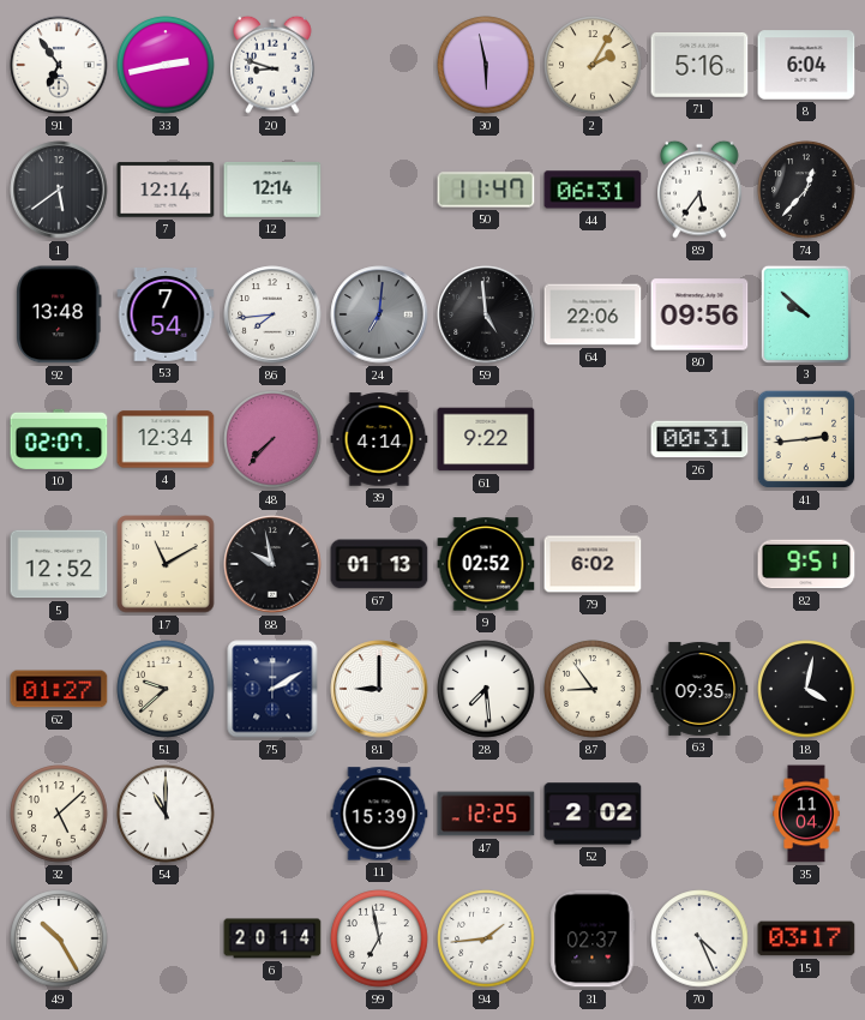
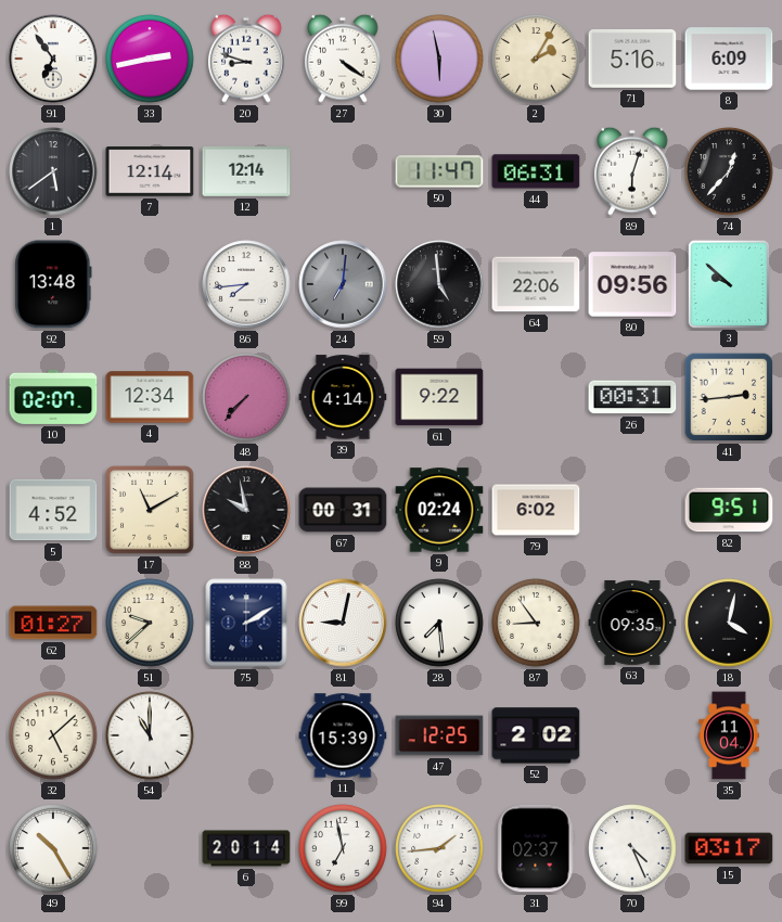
27: none -> 4:21
8: 6:04 -> 6:09
89: 5:36 -> 6:03
53: 7:54 -> none
5: 12:52 -> 4:52
67: 01:13 -> 00:31
9: 02:52 -> 02:24
81: 9:00 -> 9:02
